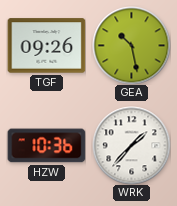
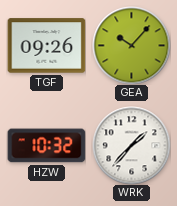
GEA: 10:28 -> 10:07
HZW: 10:36 -> 10:32
